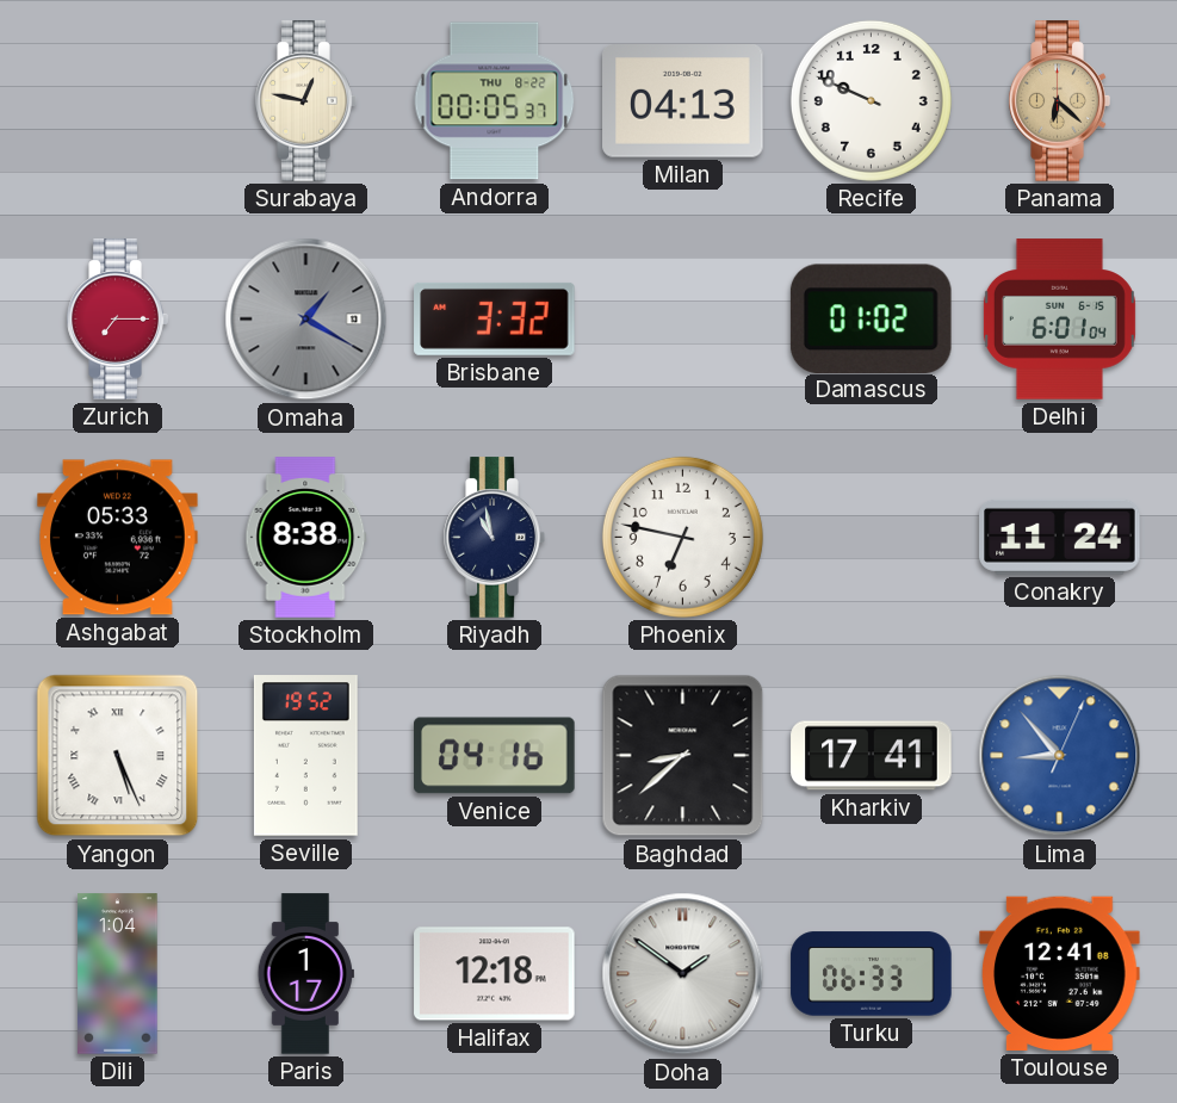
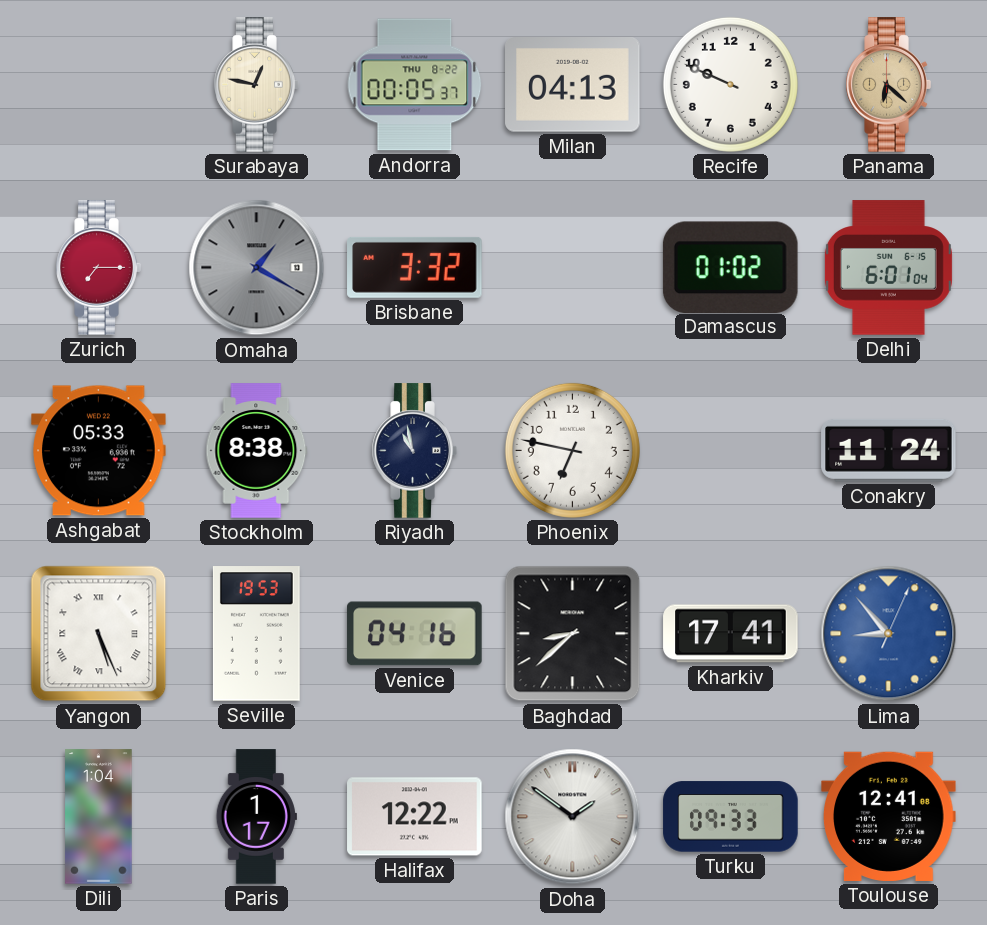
Seville: 19:52 -> 19:53
Halifax: 12:18 -> 12:22
Turku: 06:33 -> 09:33
